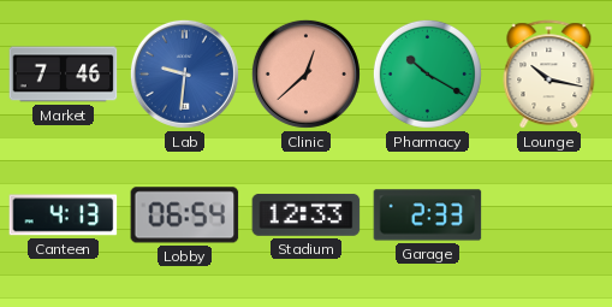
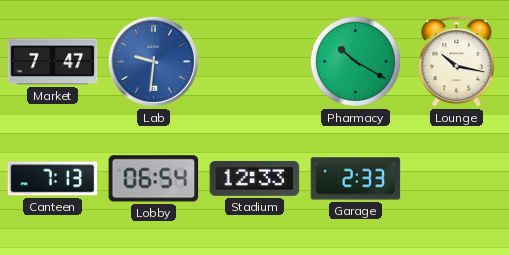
Market: 7:46 -> 7:47
Clinic: 12:38 -> none
Canteen: 4:13 -> 7:13
